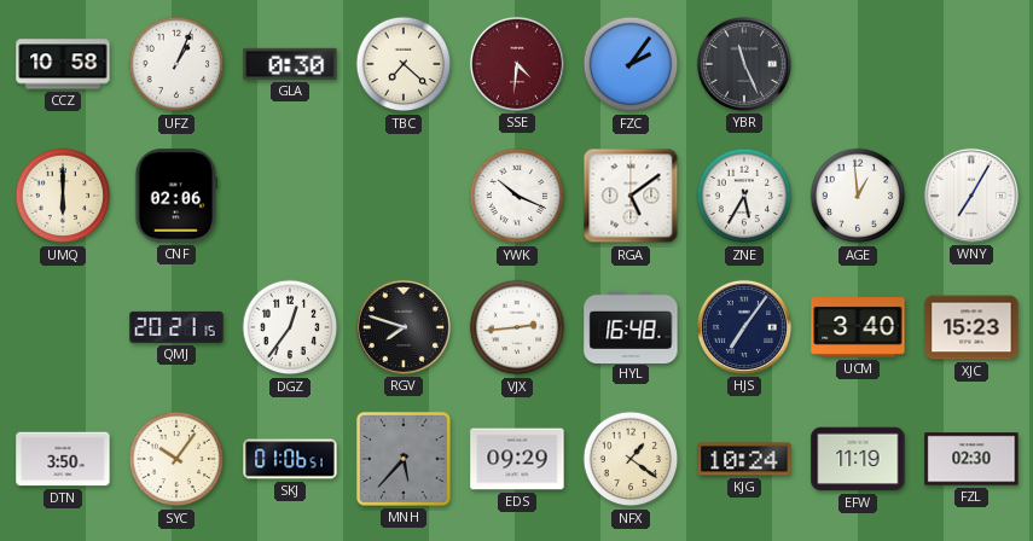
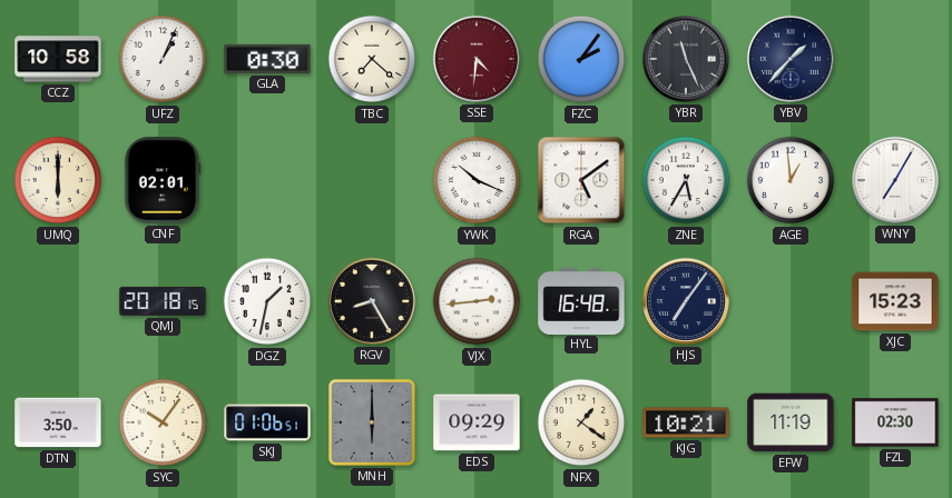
YBV: none -> 1:37
CNF: 02:06 -> 02:01
QMJ: 20:21 -> 20:18
DGZ: 12:36 -> 1:32
RGV: 7:48 -> 8:25
UCM: 3:40 -> none
MNH: 5:37 -> 6:00
KJG: 10:24 -> 10:21
